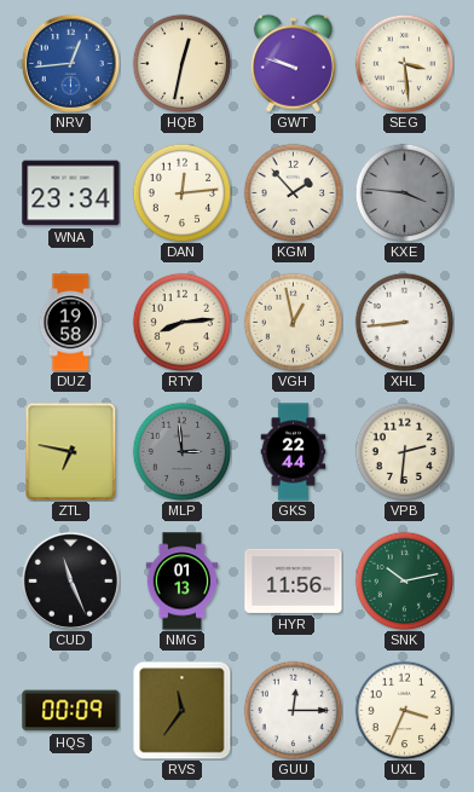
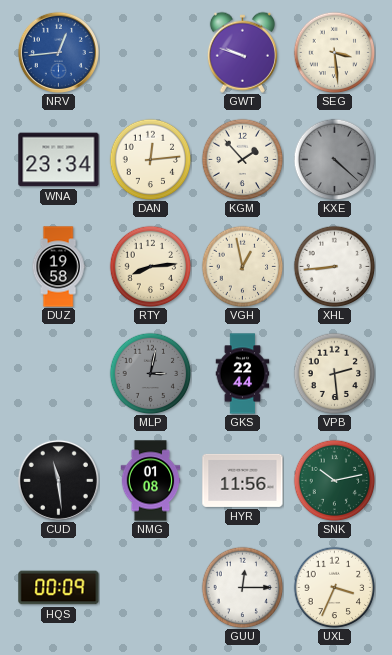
HQB: 12:32 -> none
KXE: 3:46 -> 4:22
ZTL: 6:47 -> none
MLP: 2:59 -> 3:02
VPB: 2:31 -> 2:29
CUD: 11:26 -> 11:29
NMG: 01:13 -> 01:08
RVS: 11:36 -> none
